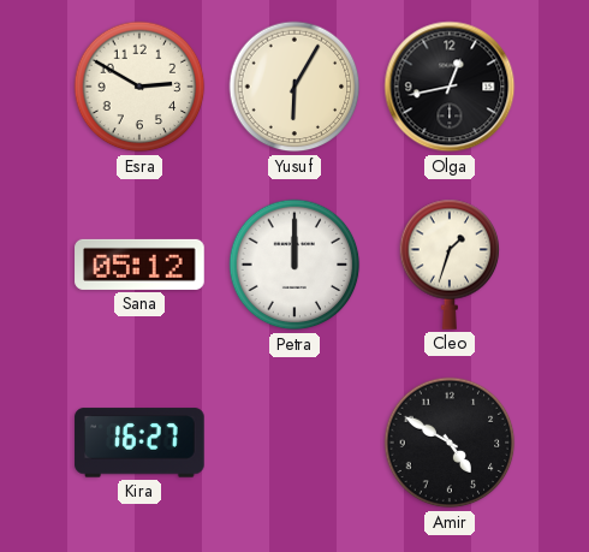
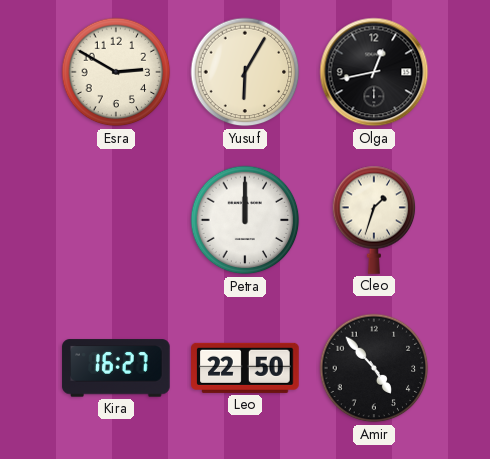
Sana: 05:12 -> none
Leo: none -> 22:50
Amir: 4:50 -> 4:53
